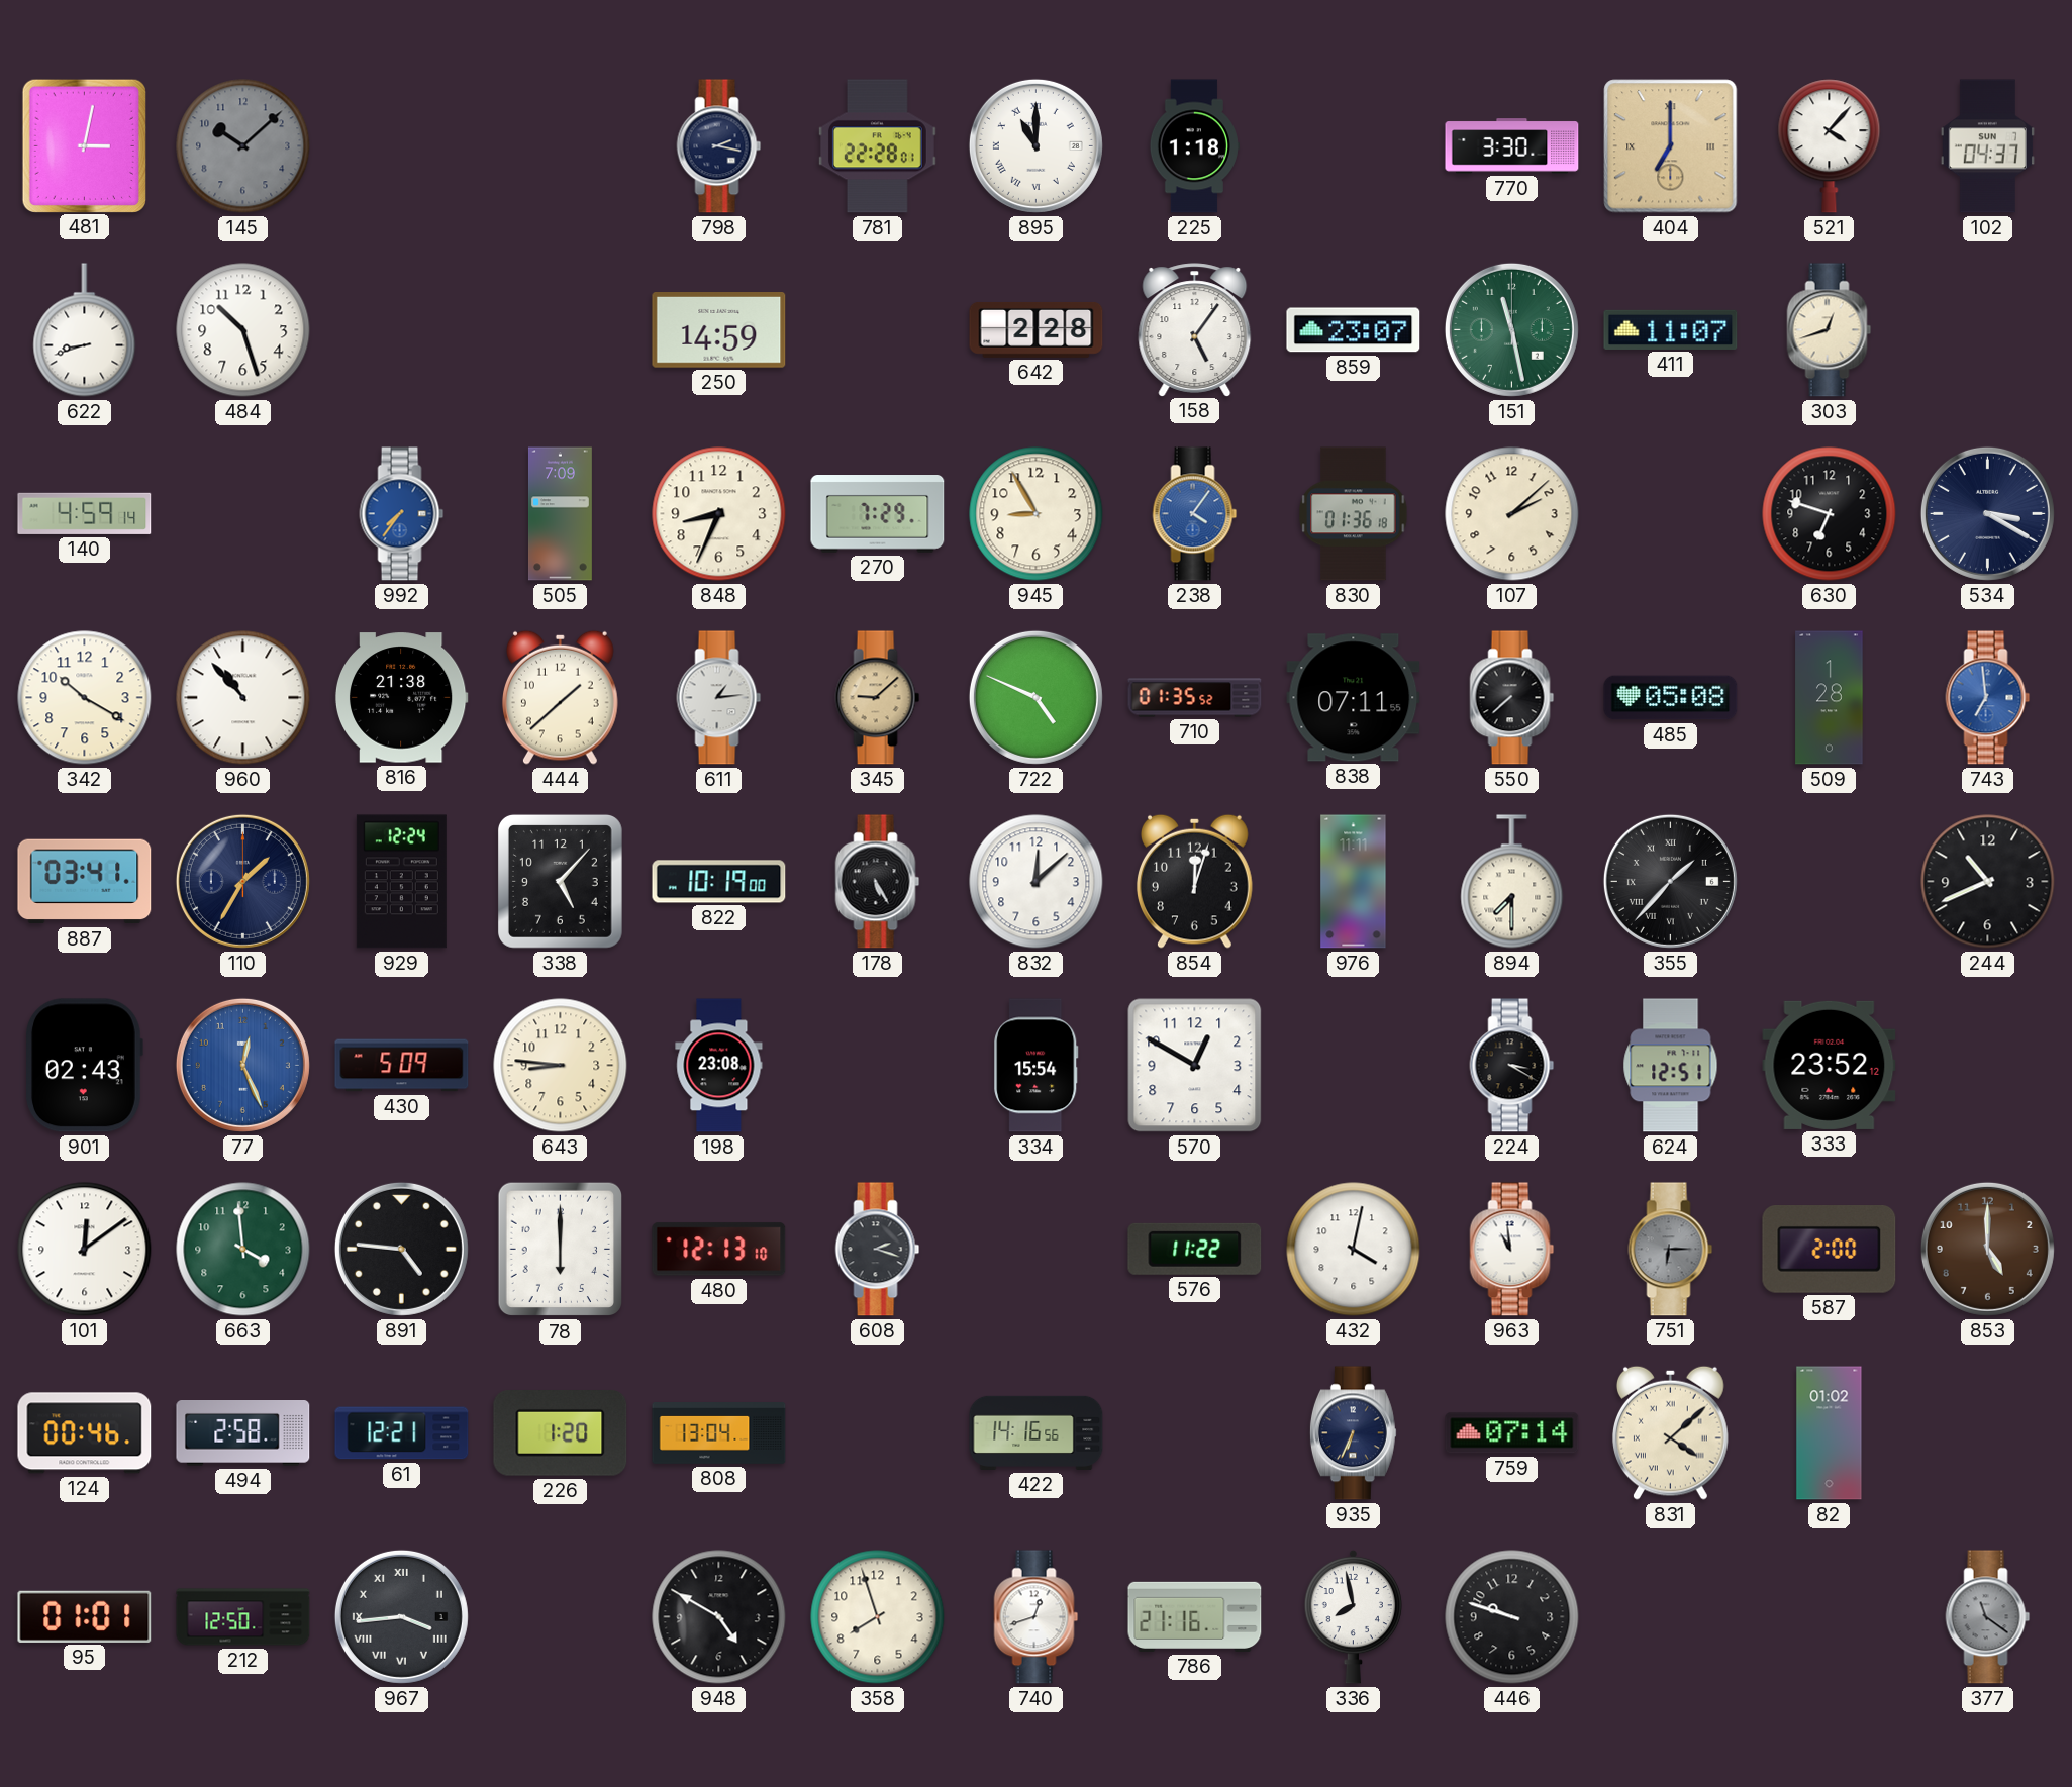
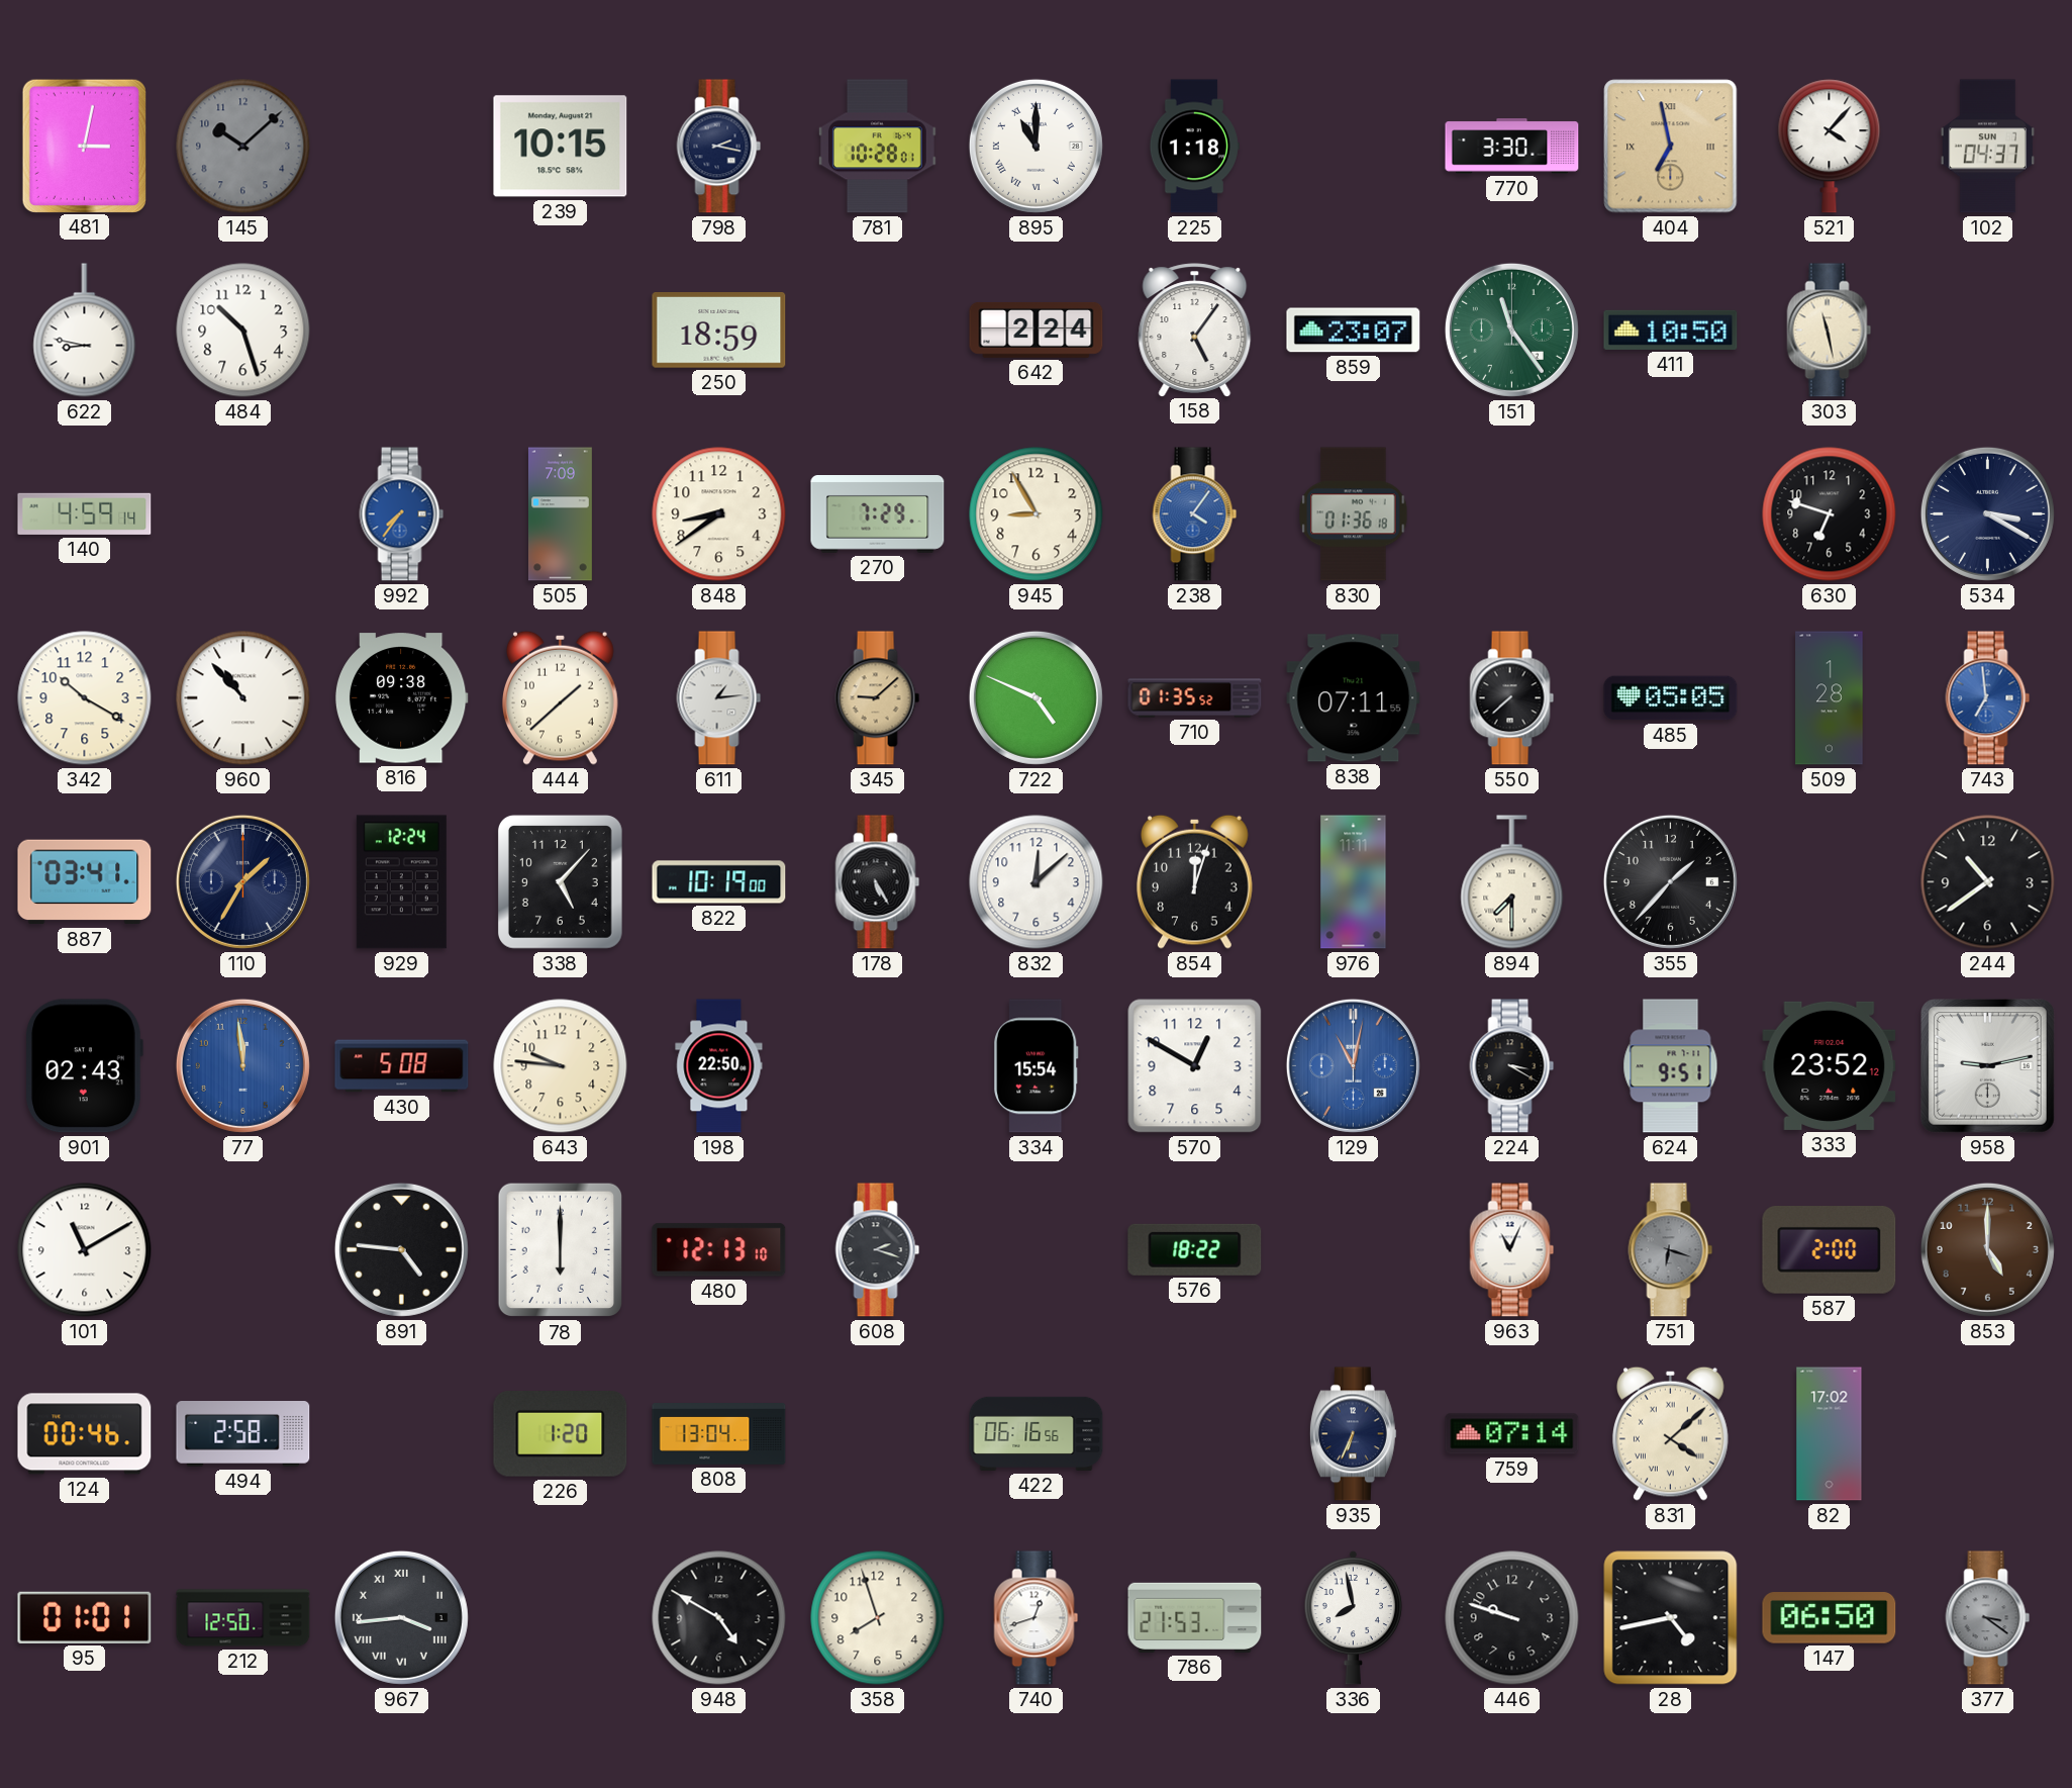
239: none -> 10:15
781: 22:28 -> 10:28
404: 7:00 -> 6:58
622: 8:42 -> 8:47
250: 14:59 -> 18:59
642: 2:28 -> 2:24
151: 11:28 -> 11:24
411: 11:07 -> 10:50
303: 12:42 -> 11:28
848: 8:34 -> 8:39
107: 2:08 -> none
816: 21:38 -> 09:38
485: 05:08 -> 05:05
355 numerals: Roman -> Arabic
244: 10:41 -> 10:39
77: 12:26 -> 11:59
430: 5:09 -> 5:08
643: 8:46 -> 9:46
198: 23:08 -> 22:50
129: none -> 11:02
624: 12:51 -> 9:51
958: none -> 9:13
101: 12:09 -> 11:10
663: 3:59 -> none
576: 11:22 -> 18:22
432: 4:02 -> none
963: 10:59 -> 11:04
751: 6:15 -> 6:18
61: 12:21 -> none
422: 14:16 -> 06:16
82: 01:02 -> 17:02
786: 21:16 -> 21:53
28: none -> 4:43
147: none -> 06:50
377: 11:21 -> 3:21
